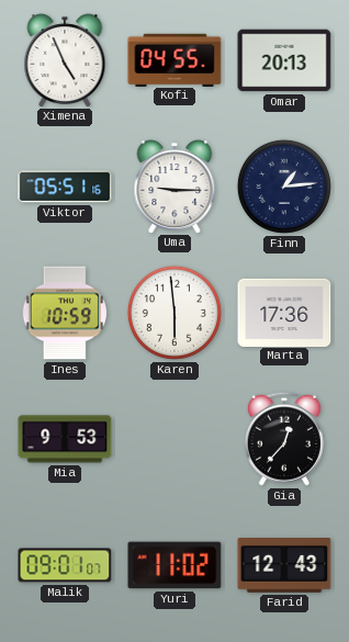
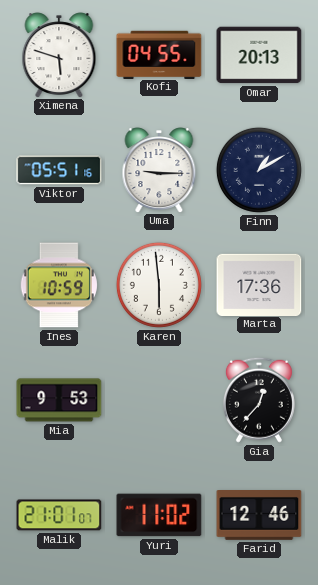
Ximena: 4:56 -> 5:48
Finn: 1:14 -> 1:10
Malik: 09:01 -> 21:01
Farid: 12:43 -> 12:46
